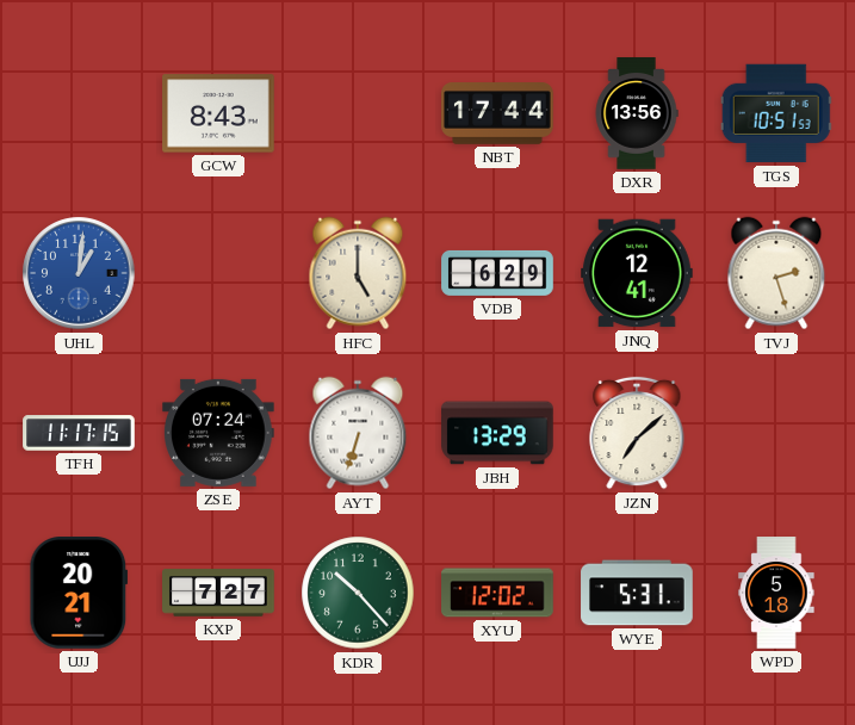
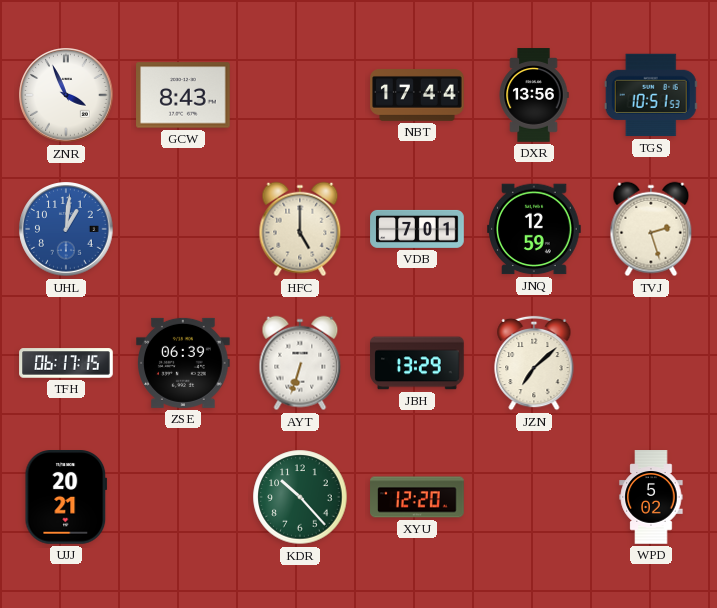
ZNR: none -> 3:56
VDB: 6:29 -> 7:01
JNQ: 12:41 -> 12:59
TFH: 11:17 -> 06:17
ZSE: 07:24 -> 06:39
KXP: 7:27 -> none
XYU: 12:02 -> 12:20
WYE: 5:31 -> none
WPD: 5:18 -> 5:02
